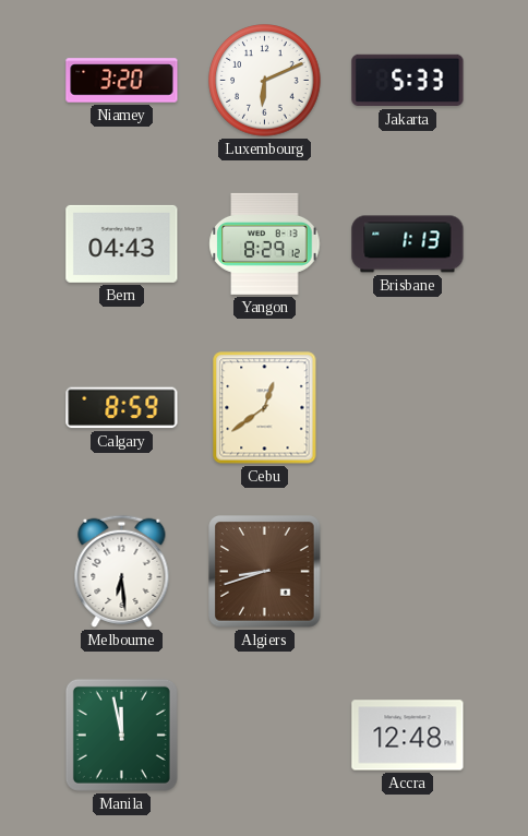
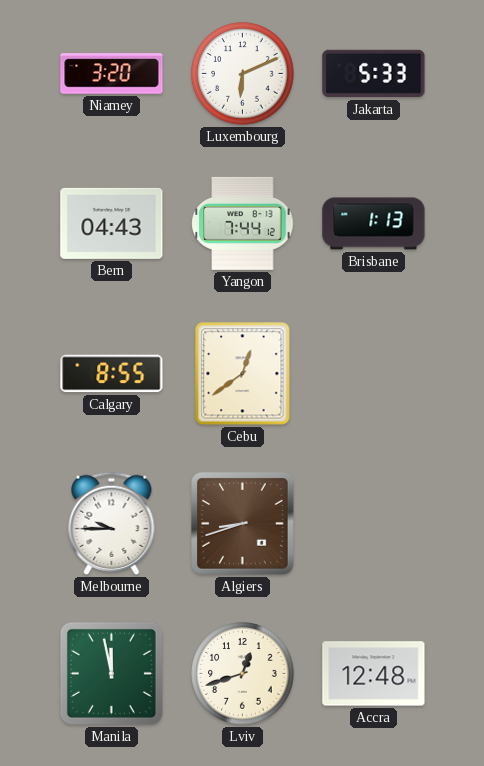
Yangon: 8:29 -> 7:44
Calgary: 8:59 -> 8:55
Melbourne: 6:29 -> 9:45
Lviv: none -> 12:42
